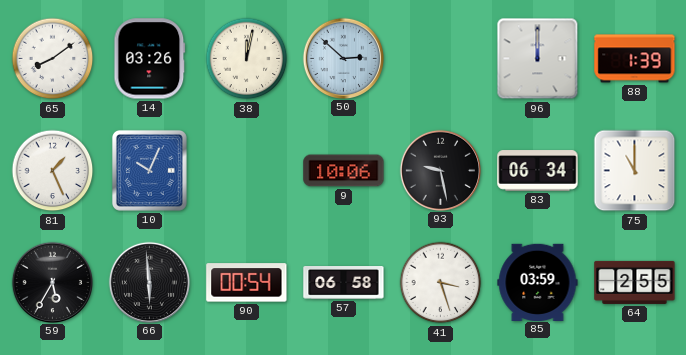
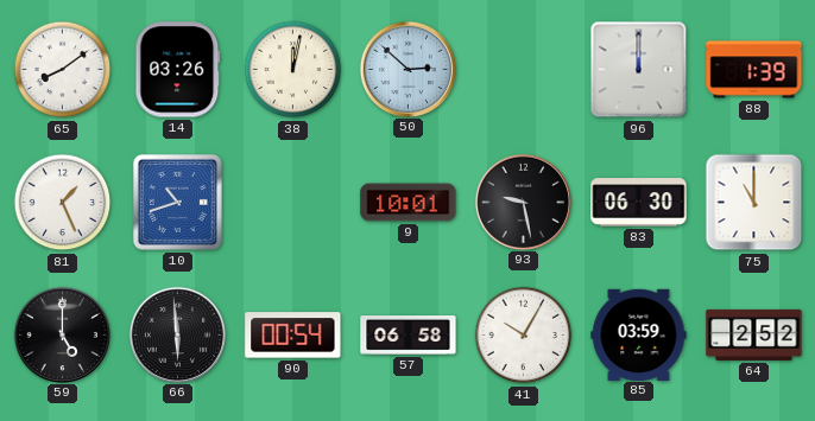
10: 10:04 -> 10:42
9: 10:06 -> 10:01
83: 06:34 -> 06:30
59: 5:35 -> 5:00
41: 3:27 -> 10:05
64: 2:55 -> 2:52
